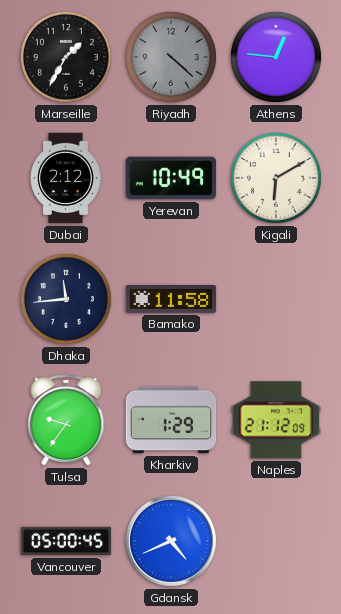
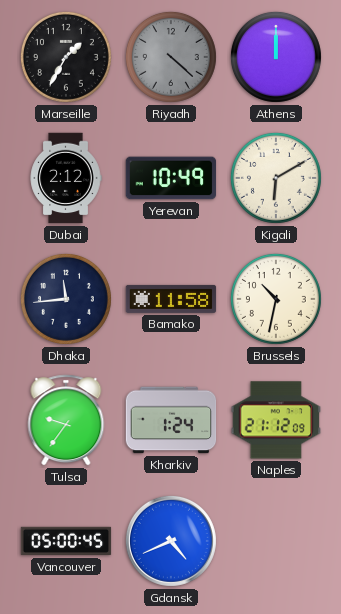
Athens: 12:46 -> 12:00
Brussels: none -> 10:32
Kharkiv: 1:29 -> 1:24
